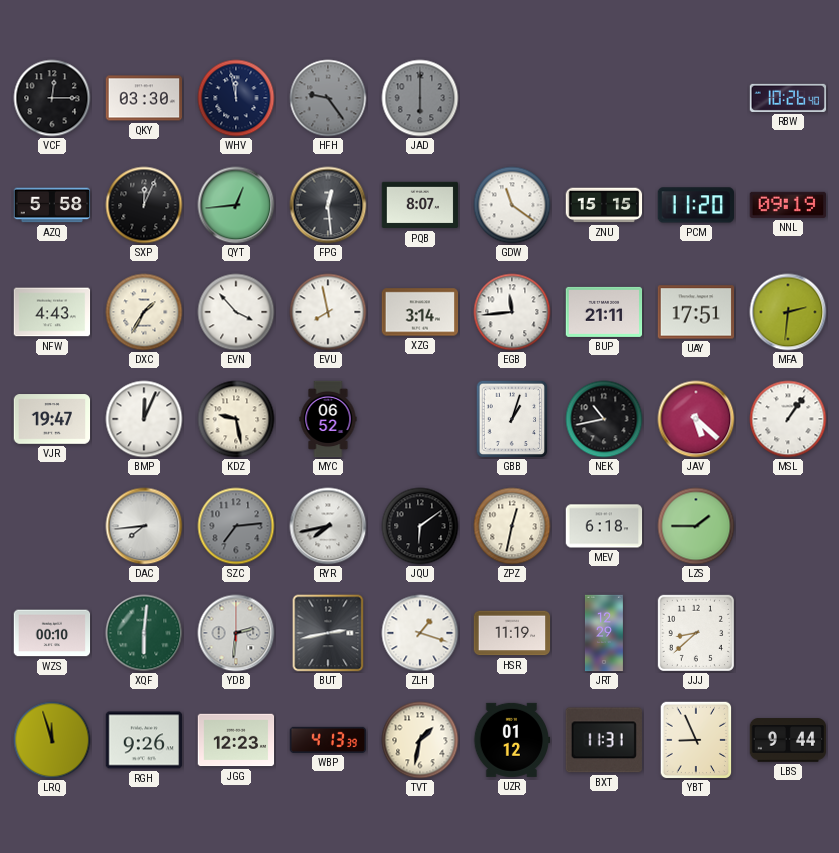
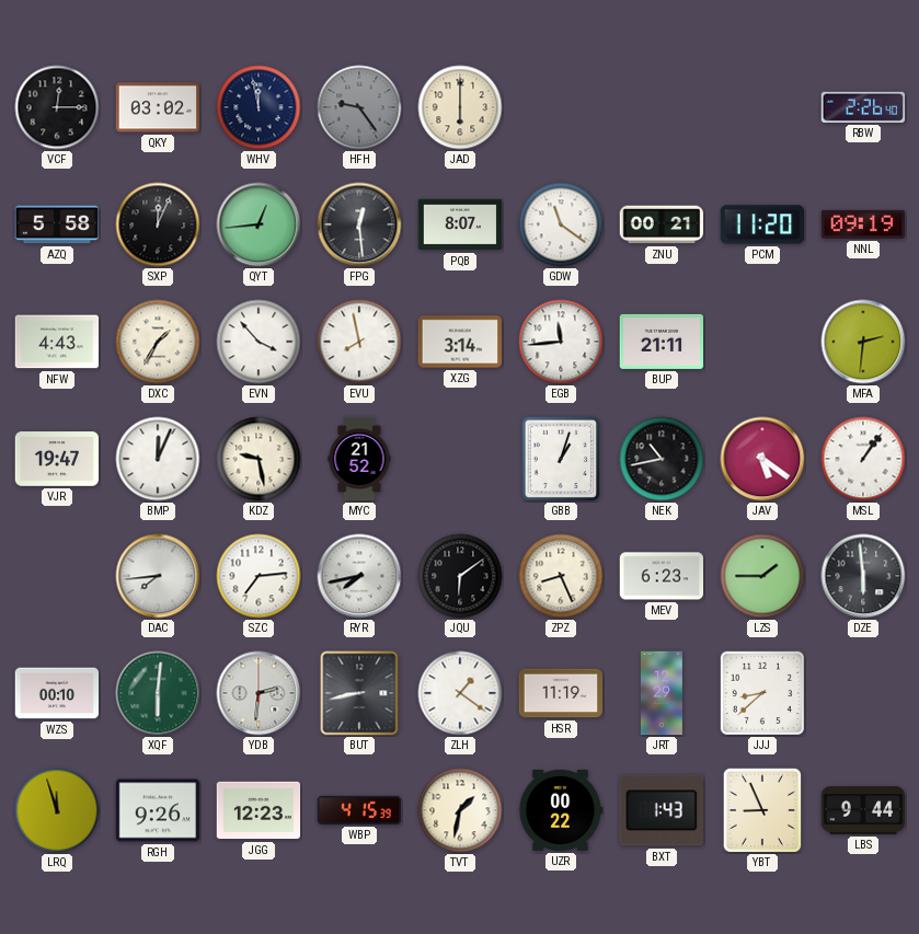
QKY: 03:30 -> 03:02
JAD dial: grey -> cream
RBW: 10:26 -> 2:26
ZNU: 15:15 -> 00:21
UAY: 17:51 -> none
MYC: 06:52 -> 21:52
JAV: 5:22 -> 5:21
SZC dial: grey -> white
ZPZ: 12:32 -> 8:26
MEV: 6:18 -> 6:23
DZE: none -> 5:59
BUT: 2:43 -> 8:43
ZLH: 1:18 -> 1:21
WBP: 4:13 -> 4:15
UZR: 01:12 -> 00:22
BXT: 11:31 -> 1:43
